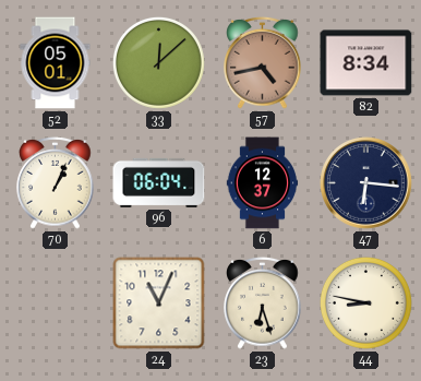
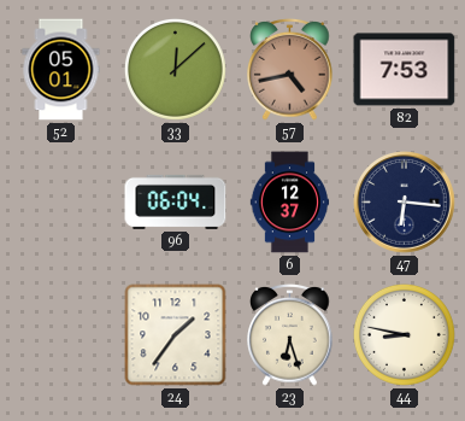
82: 8:34 -> 7:53
70: 1:04 -> none
24: 11:04 -> 1:36
